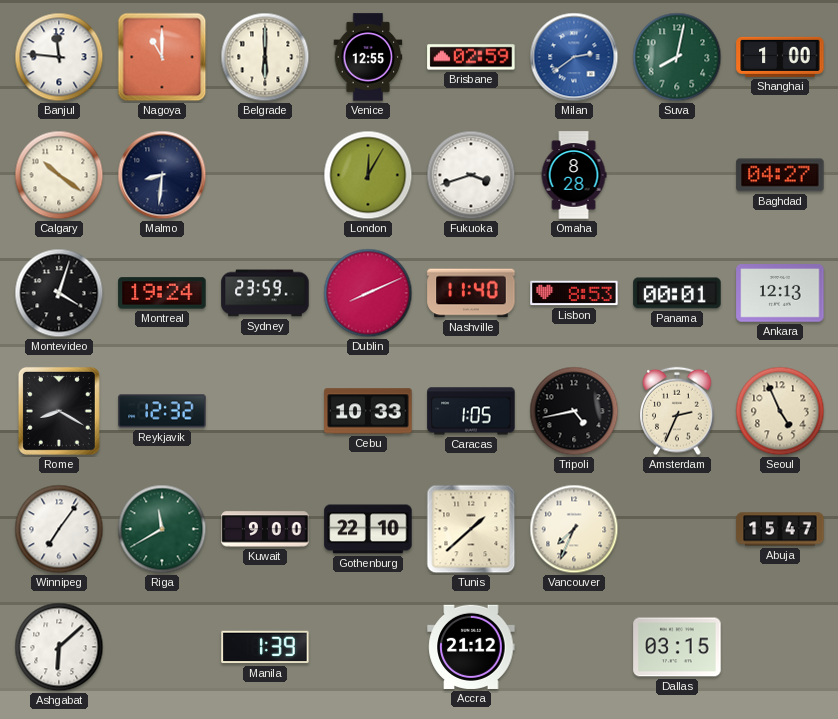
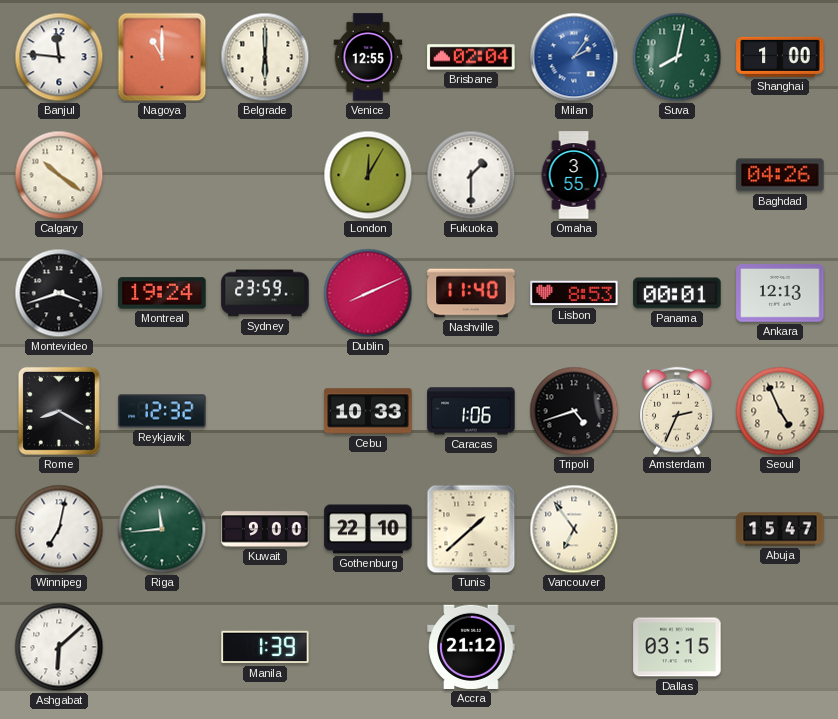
Brisbane: 02:59 -> 02:04
Milan: 2:39 -> 2:06
Malmo: 8:31 -> none
Fukuoka: 3:42 -> 1:30
Omaha: 8:28 -> 3:55
Baghdad: 04:27 -> 04:26
Montevideo: 4:03 -> 3:42
Caracas: 1:05 -> 1:06
Tripoli: 4:43 -> 4:42
Winnipeg: 7:06 -> 7:02
Riga: 11:40 -> 11:44
Vancouver: 7:34 -> 6:54
